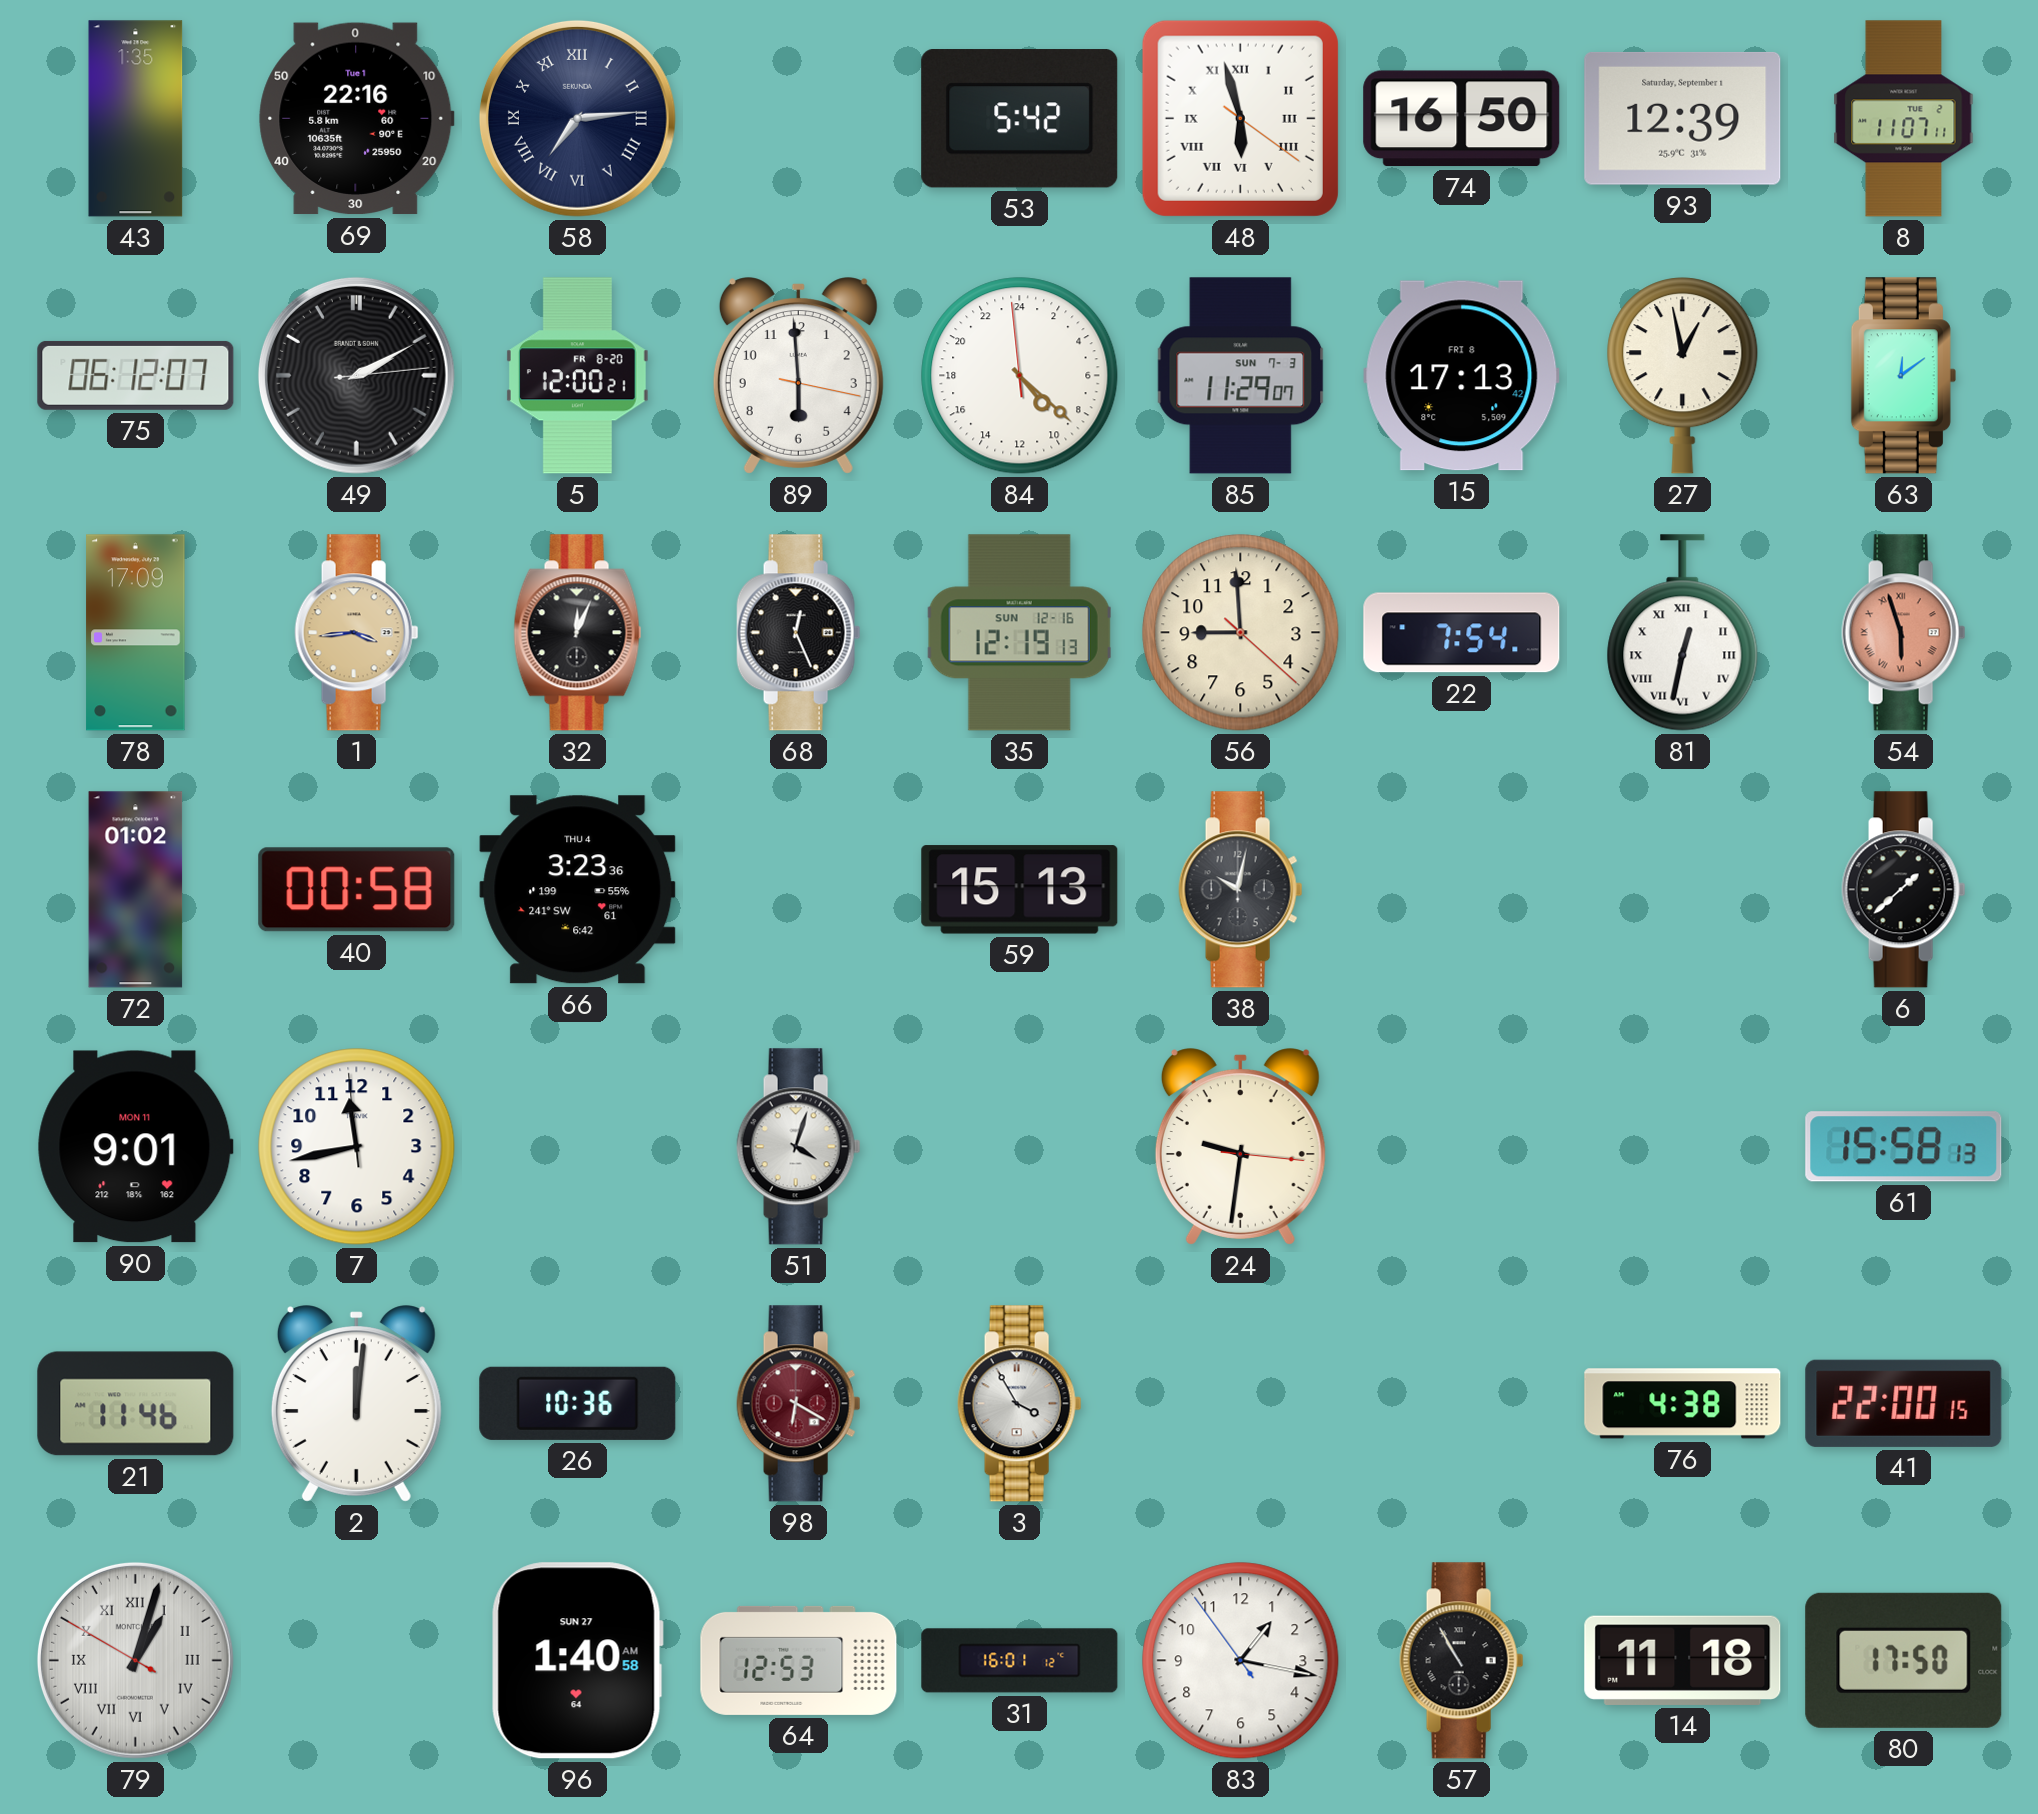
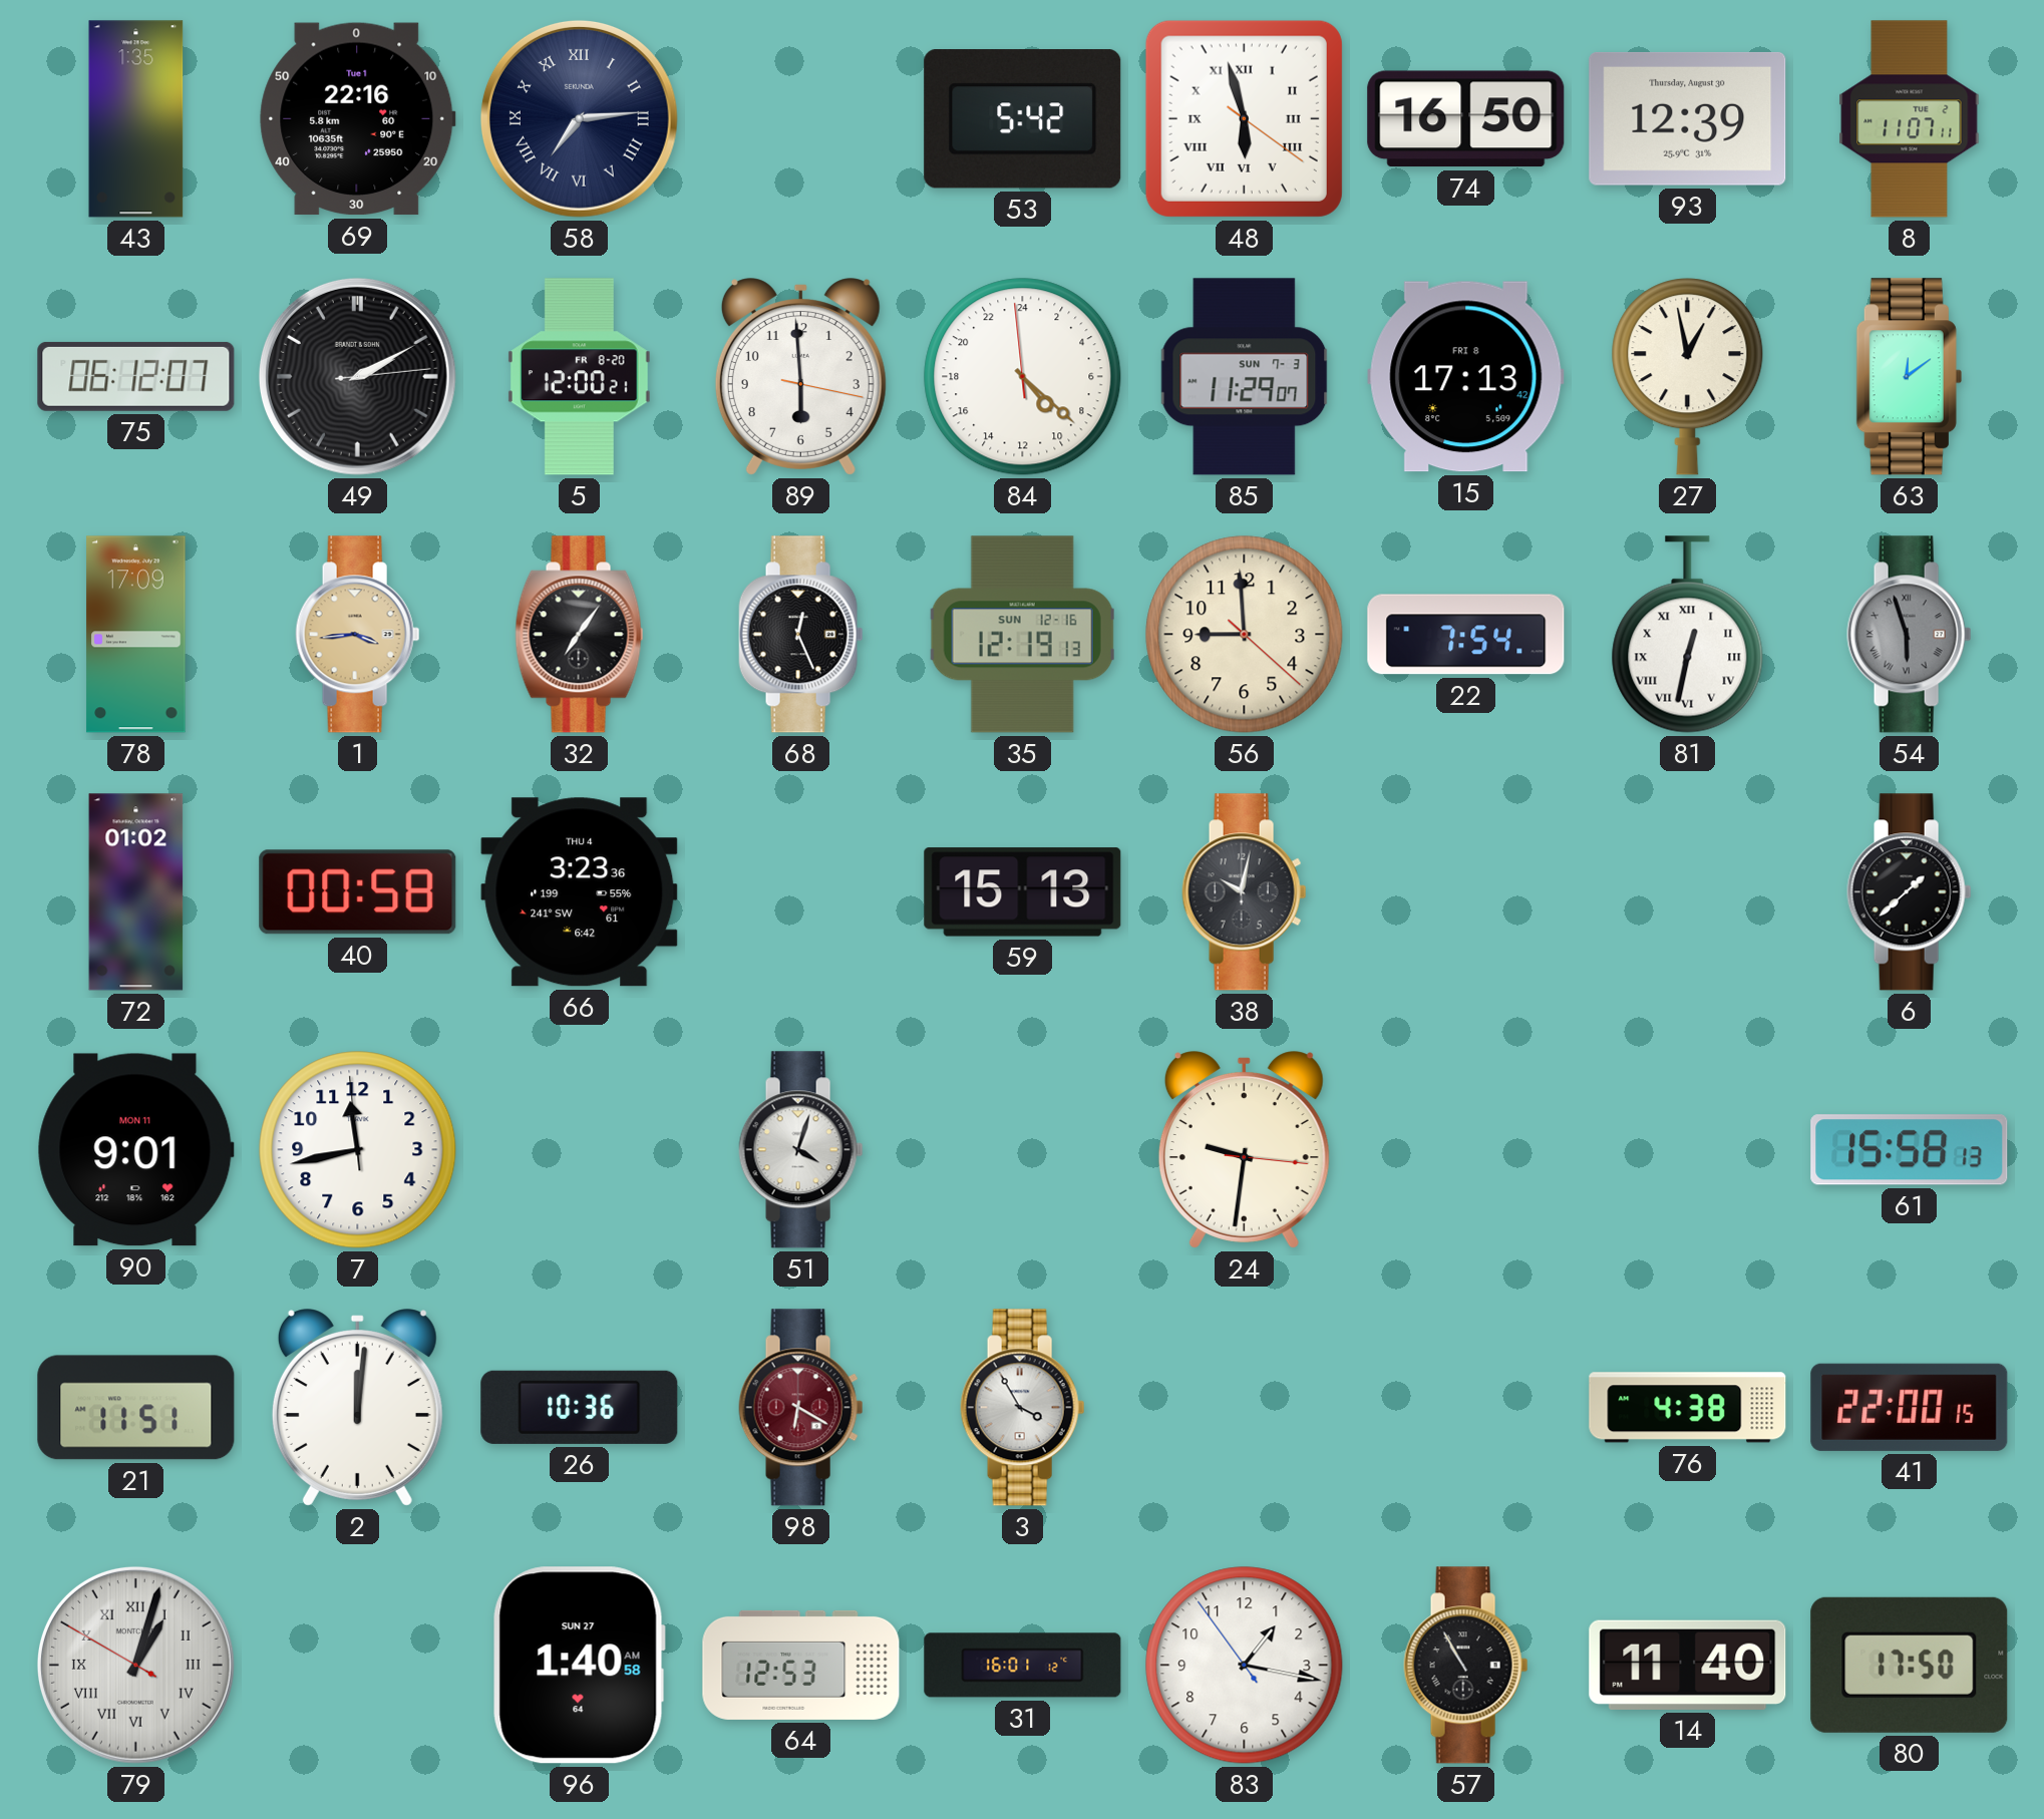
93 date: Saturday, September 1 -> Thursday, August 30
32: 12:04 -> 7:06
54 dial: salmon -> grey
21: 11:46 -> 11:51
14: 11:18 -> 11:40
